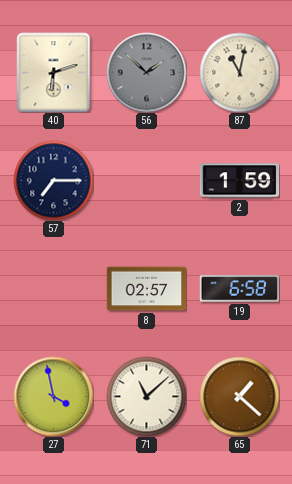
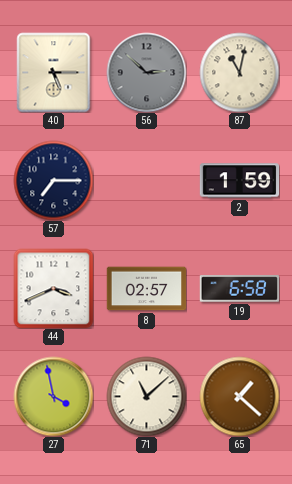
40: 6:12 -> 5:15
56: 1:52 -> 2:52
44: none -> 3:41
